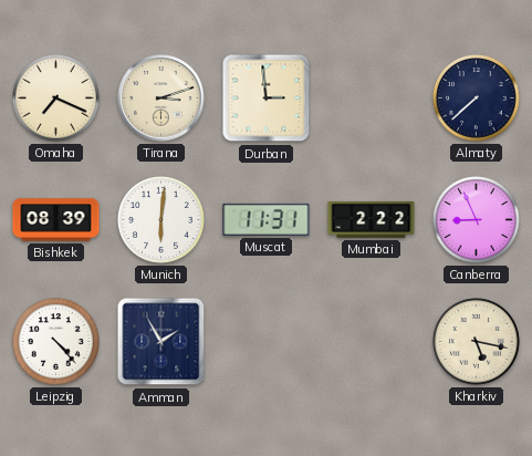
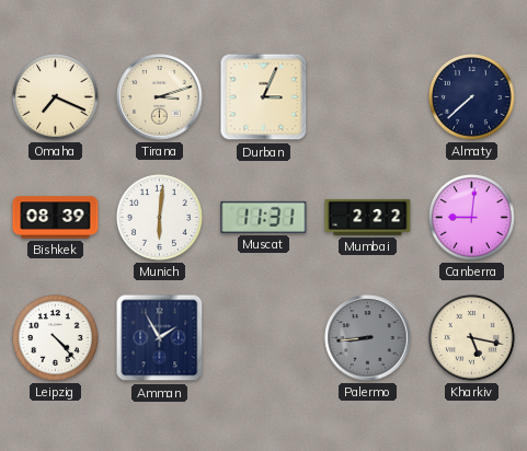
Durban: 2:59 -> 3:04
Canberra: 8:56 -> 9:01
Palermo: none -> 8:44
